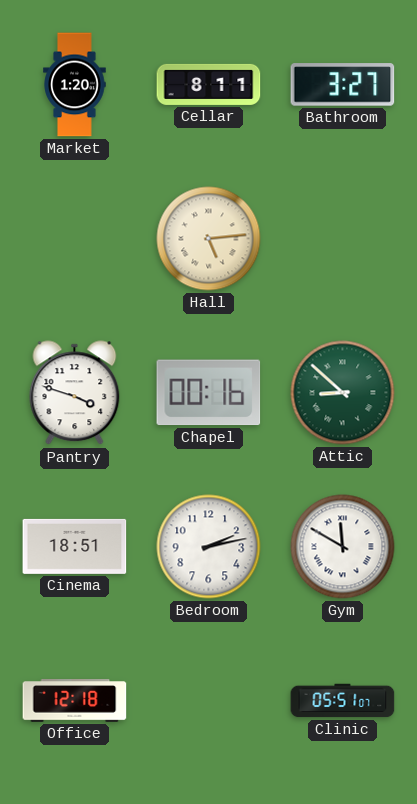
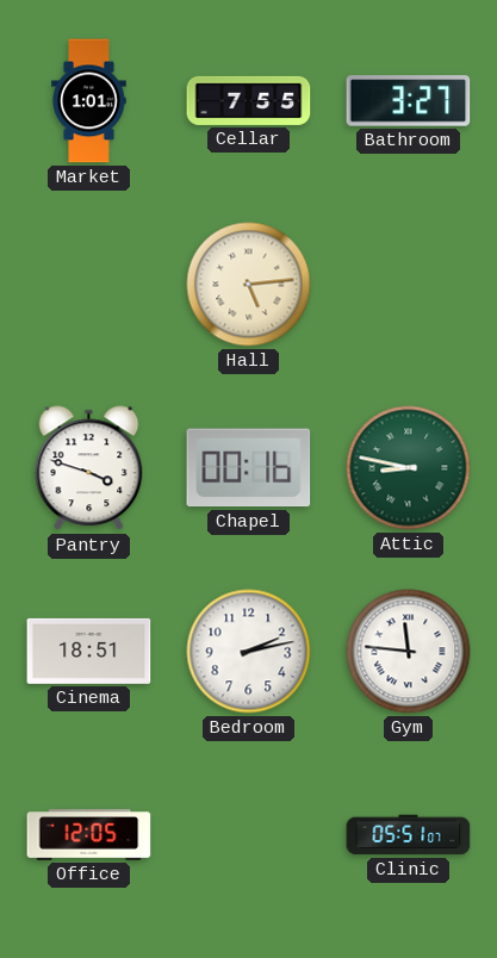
Market: 1:20 -> 1:01
Cellar: 8:11 -> 7:55
Attic: 8:52 -> 8:47
Gym: 11:50 -> 11:46
Office: 12:18 -> 12:05
